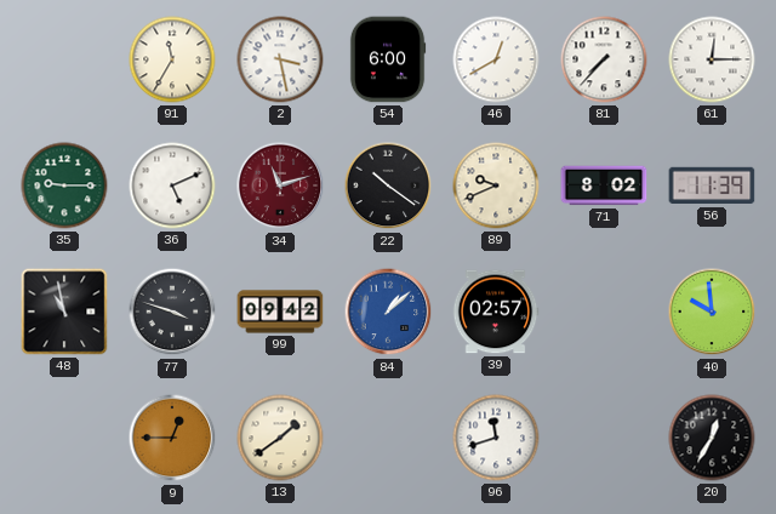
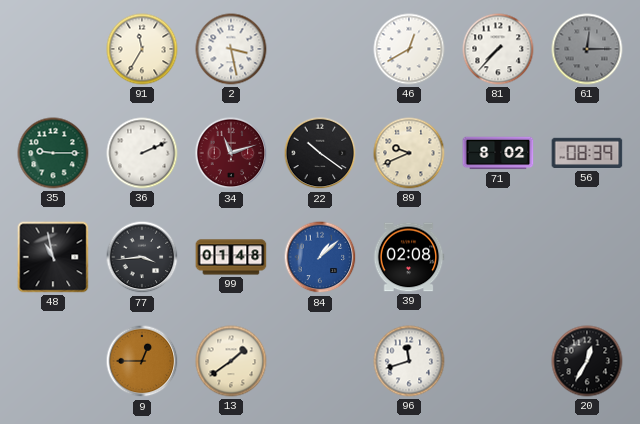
54: 6:00 -> none
61 dial: white -> grey
36: 5:11 -> 2:11
56: 11:39 -> 08:39
77: 3:48 -> 3:44
99: 09:42 -> 01:48
39: 02:57 -> 02:08
40: 9:59 -> none
